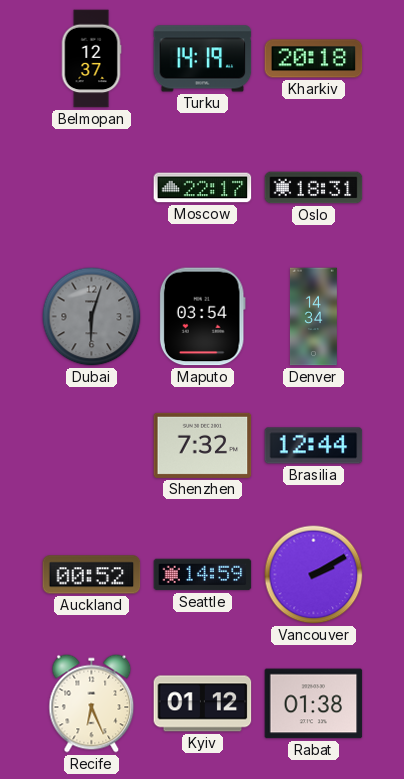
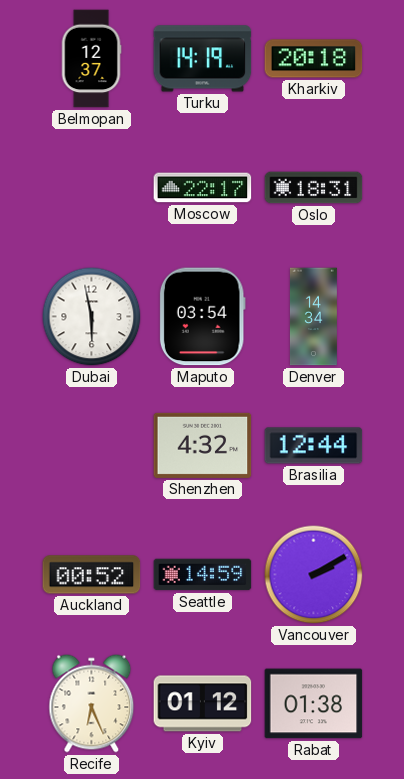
Dubai: 6:03 -> 5:58
Dubai dial: grey -> white
Shenzhen: 7:32 -> 4:32
